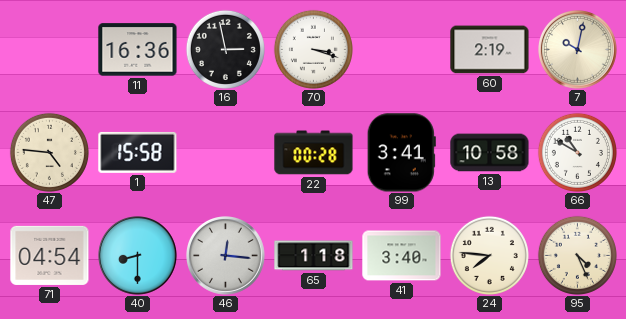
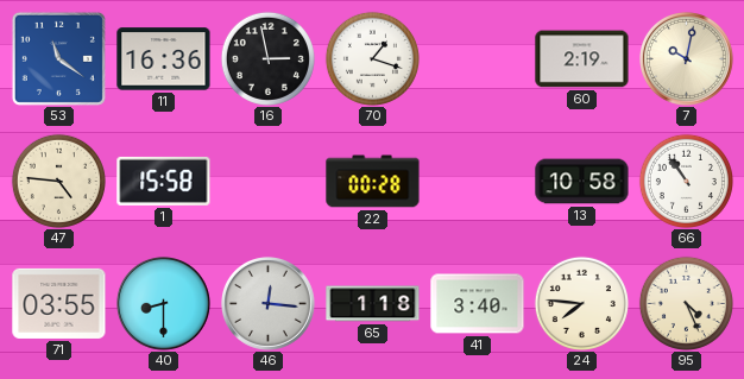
53: none -> 11:21
70: 3:18 -> 1:18
99: 3:41 -> none
66: 10:50 -> 10:54
71: 04:54 -> 03:55
